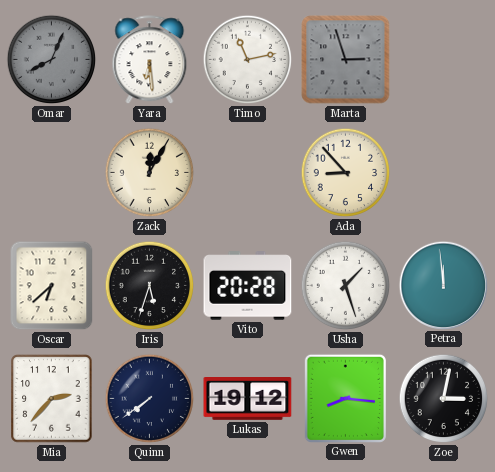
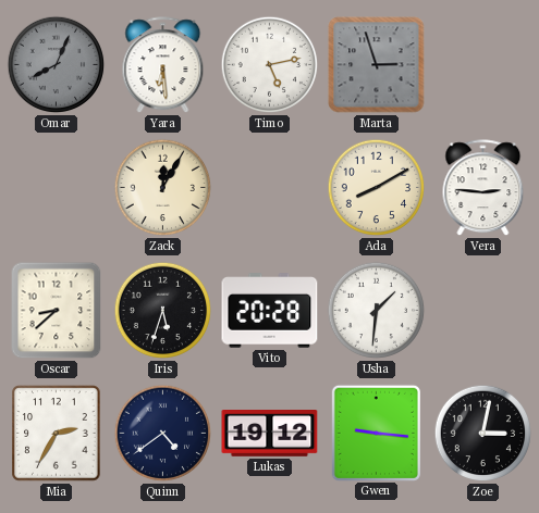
Timo: 11:13 -> 5:13
Ada: 8:53 -> 8:10
Vera: none -> 2:46
Oscar: 6:38 -> 8:38
Usha: 1:27 -> 1:31
Petra: 11:59 -> none
Mia: 2:37 -> 2:35
Quinn: 7:39 -> 4:39
Gwen: 8:16 -> 9:16
